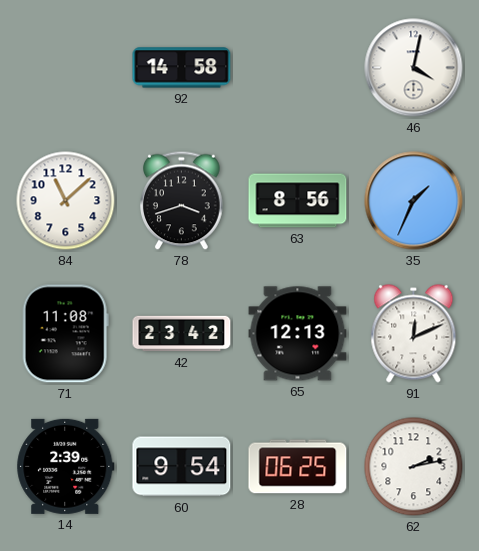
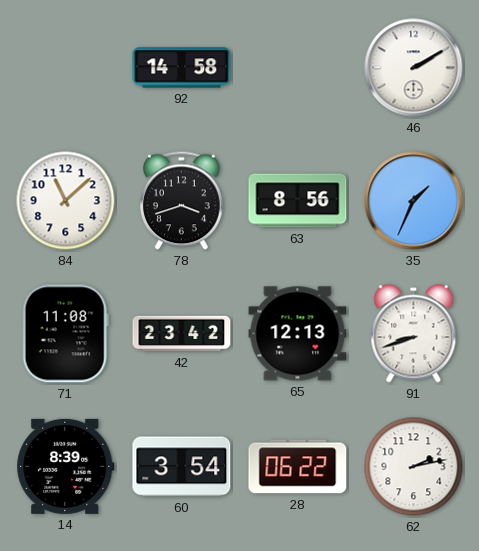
46: 4:02 -> 2:10
91: 12:11 -> 8:42
14: 2:39 -> 8:39
60: 9:54 -> 3:54
28: 06:25 -> 06:22
